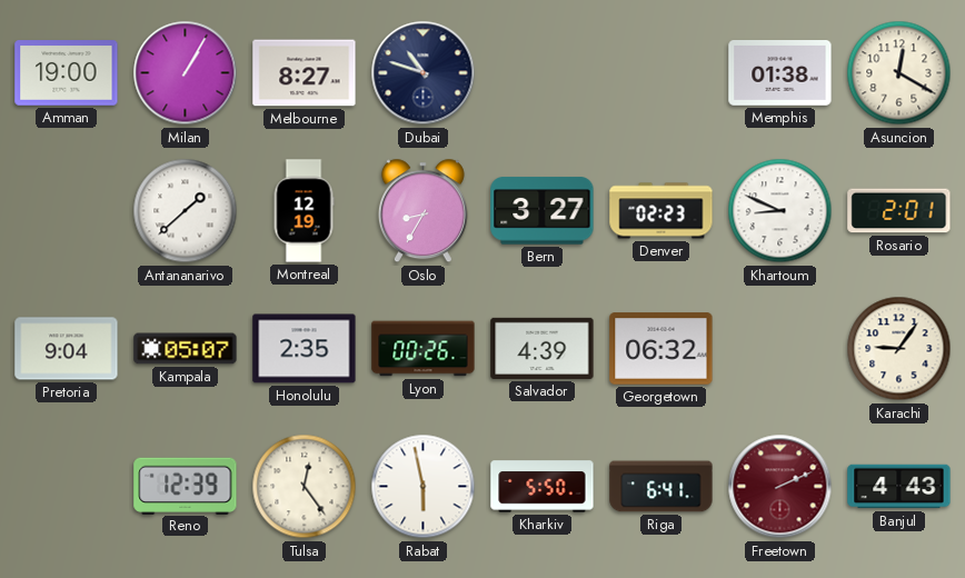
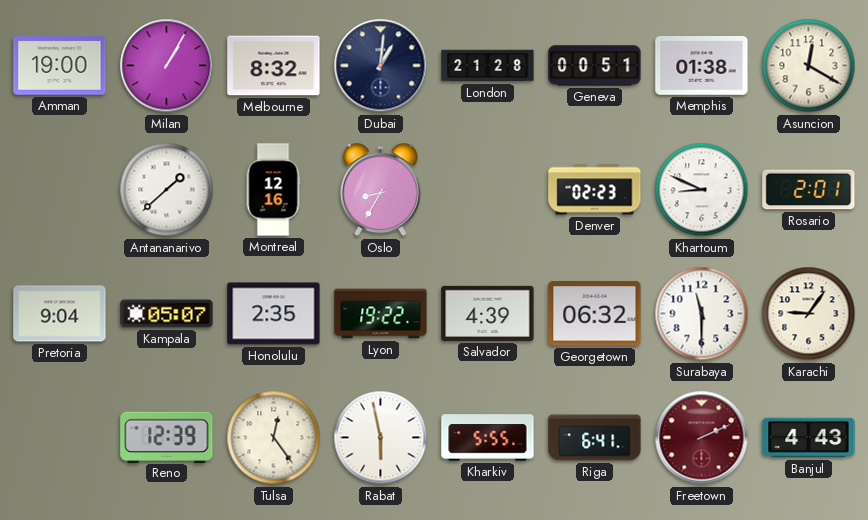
Melbourne: 8:27 -> 8:32
Dubai: 10:48 -> 1:01
London: none -> 21:28
Geneva: none -> 00:51
Montreal: 12:19 -> 12:16
Bern: 3:27 -> none
Lyon: 00:26 -> 19:22
Surabaya: none -> 11:30
Kharkiv: 5:50 -> 5:55
